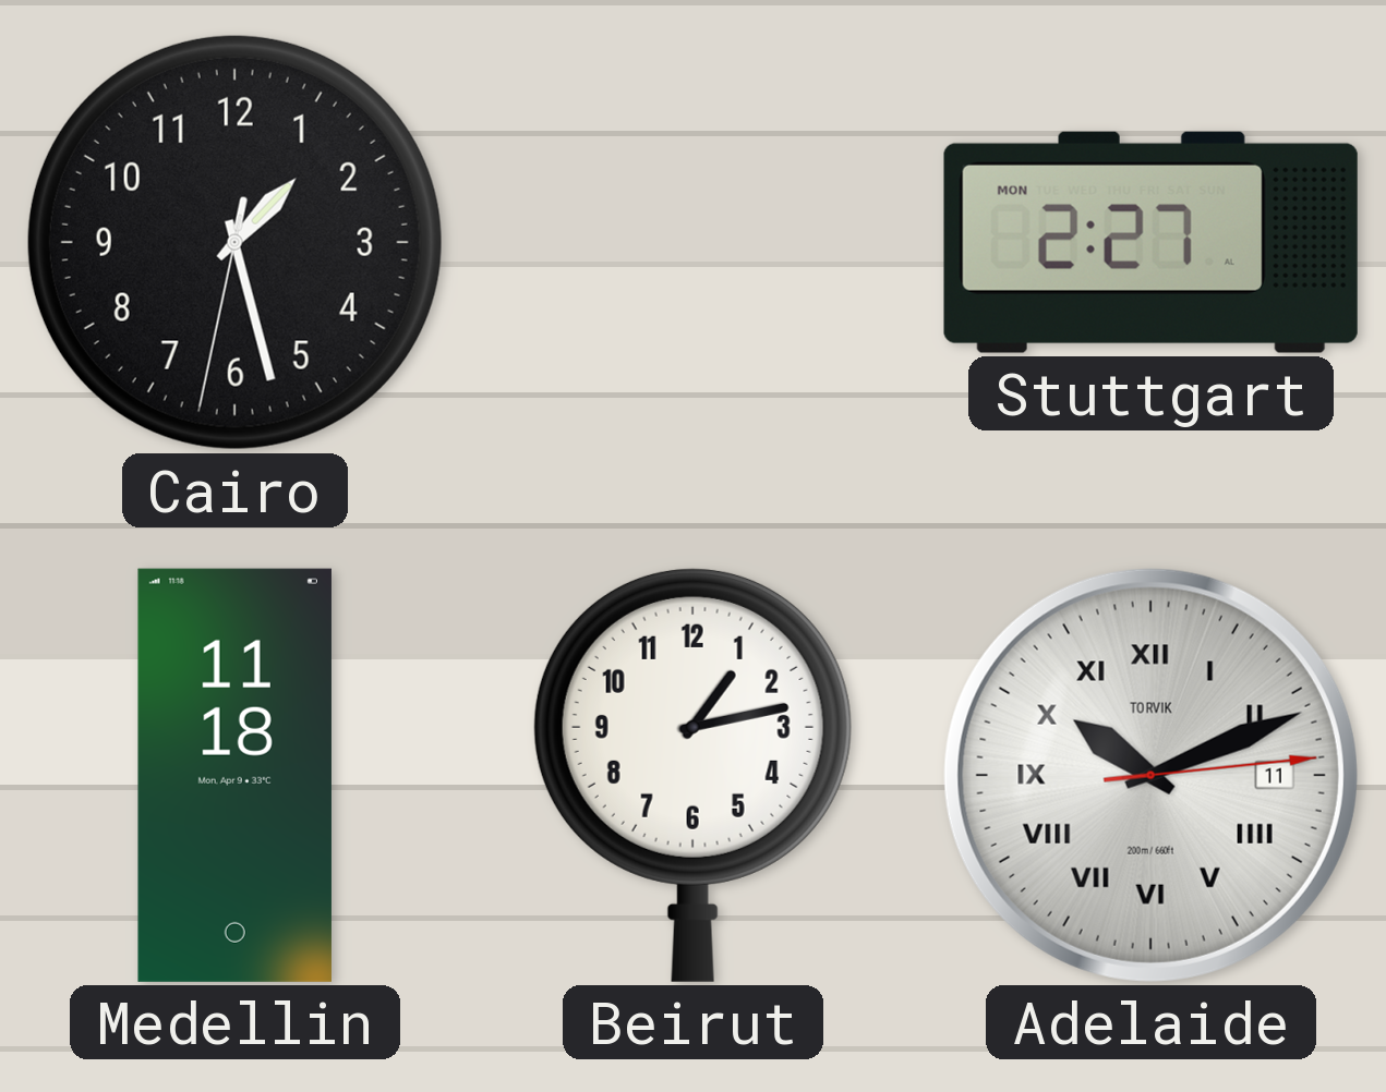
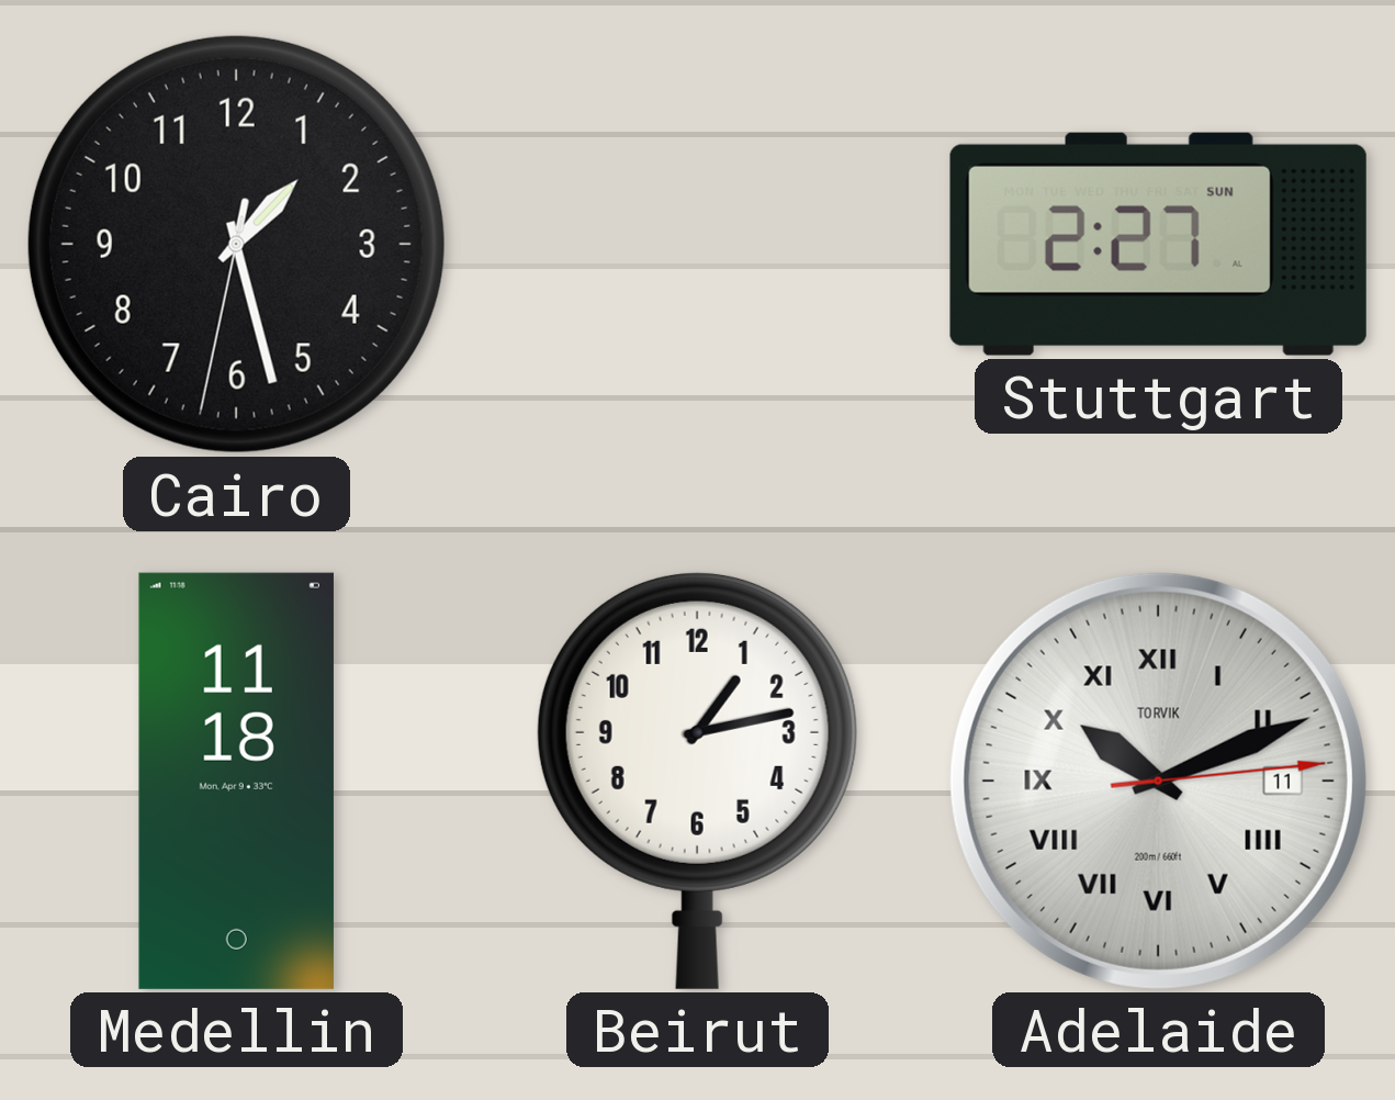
Stuttgart date: MON -> SUN
